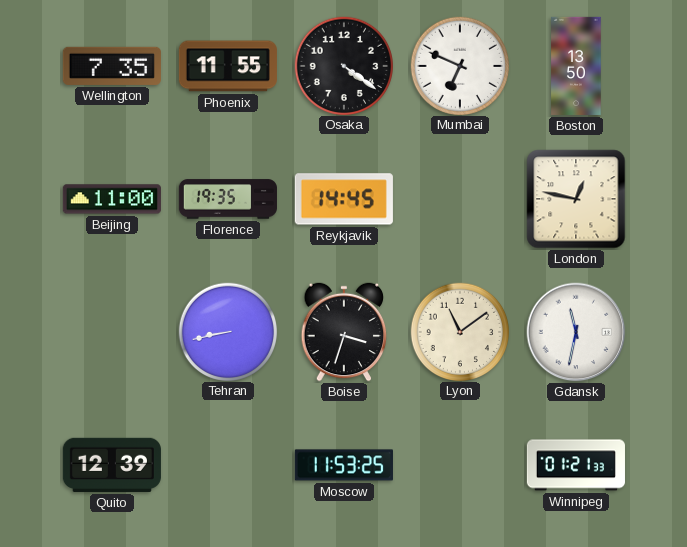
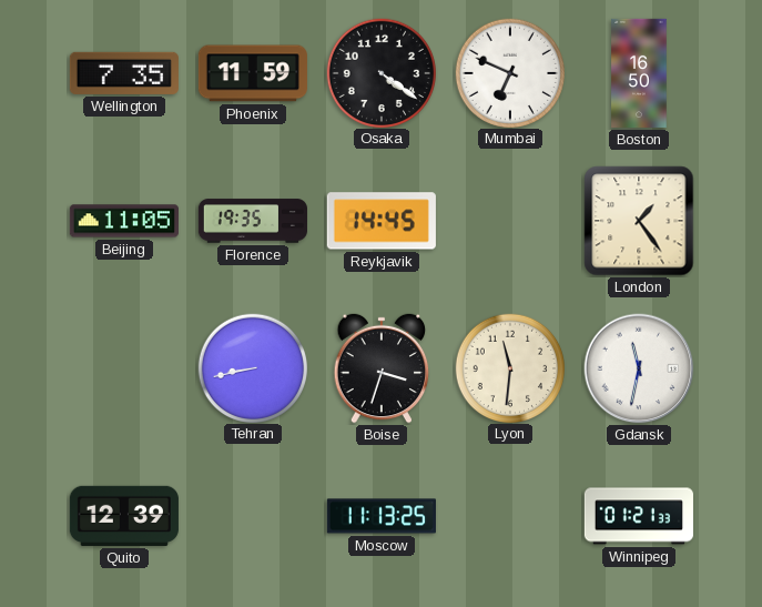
Phoenix: 11:55 -> 11:59
Boston: 13:50 -> 16:50
Beijing: 11:00 -> 11:05
London: 12:47 -> 1:24
Lyon: 11:09 -> 11:31
Moscow: 11:53 -> 11:13
